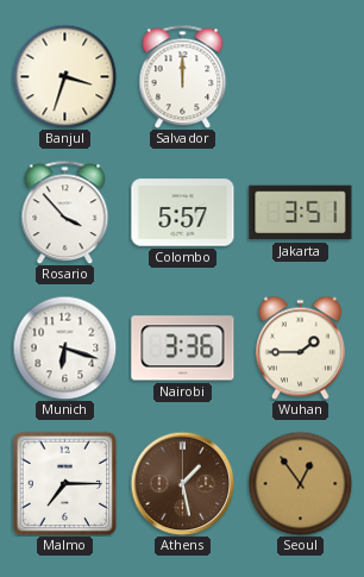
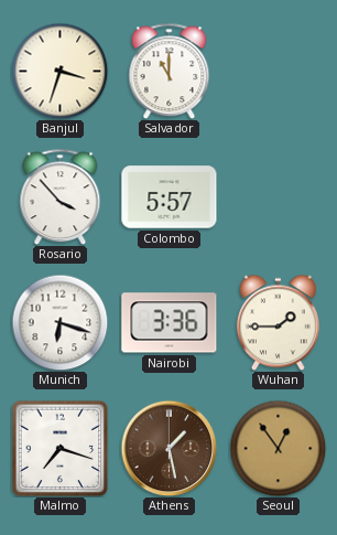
Salvador: 12:00 -> 11:00
Jakarta: 3:51 -> none
Malmo: 7:15 -> 7:18
